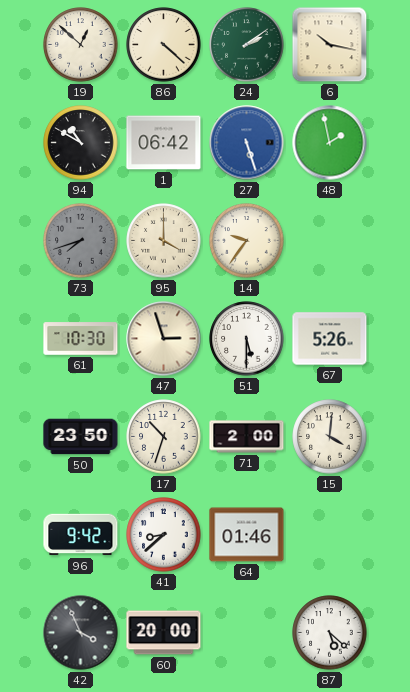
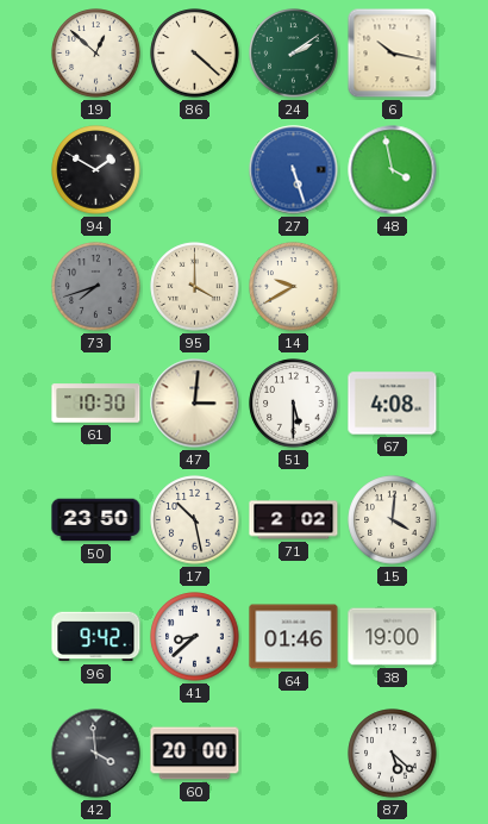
94: 10:50 -> 1:50
1: 06:42 -> none
48: 1:58 -> 3:58
14: 9:36 -> 9:40
47: 2:57 -> 3:01
67: 5:26 -> 4:08
17: 10:33 -> 10:28
71: 2:00 -> 2:02
38: none -> 19:00
42: 3:56 -> 3:59
